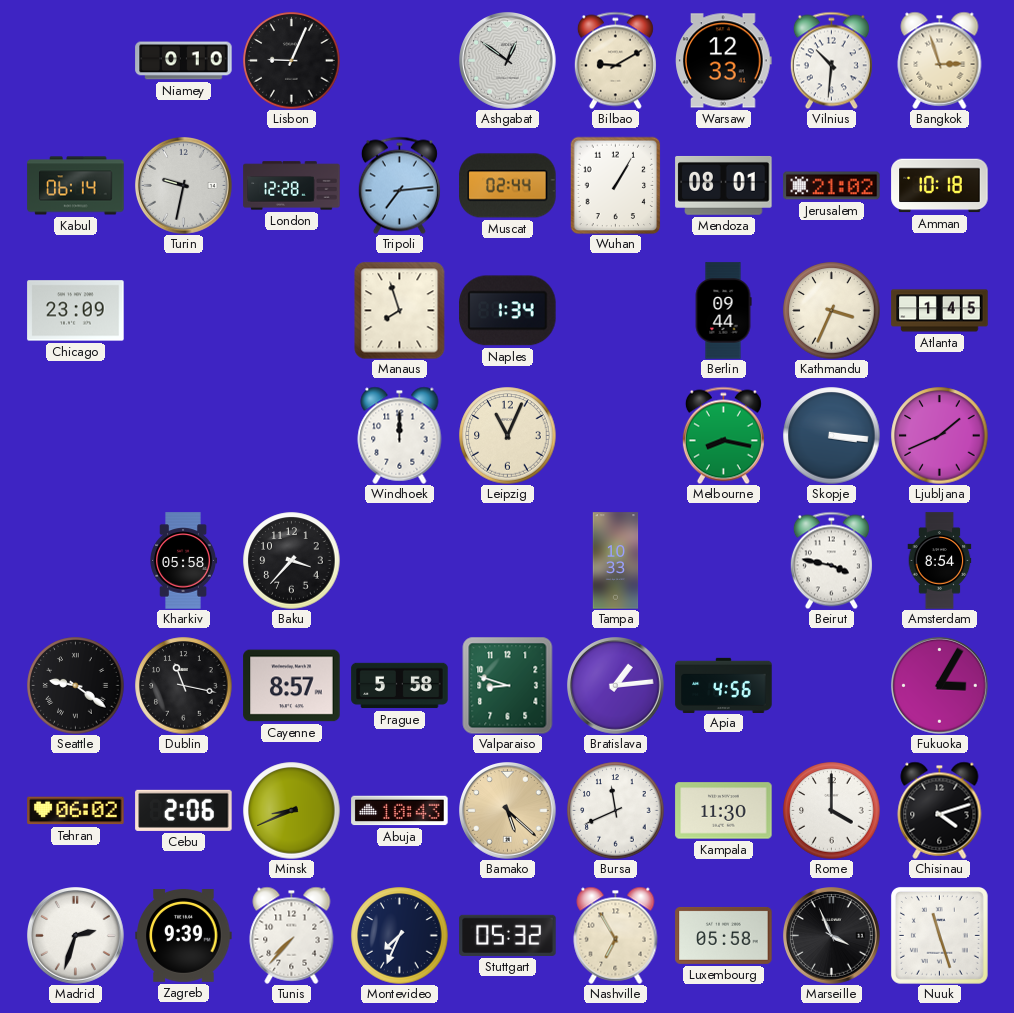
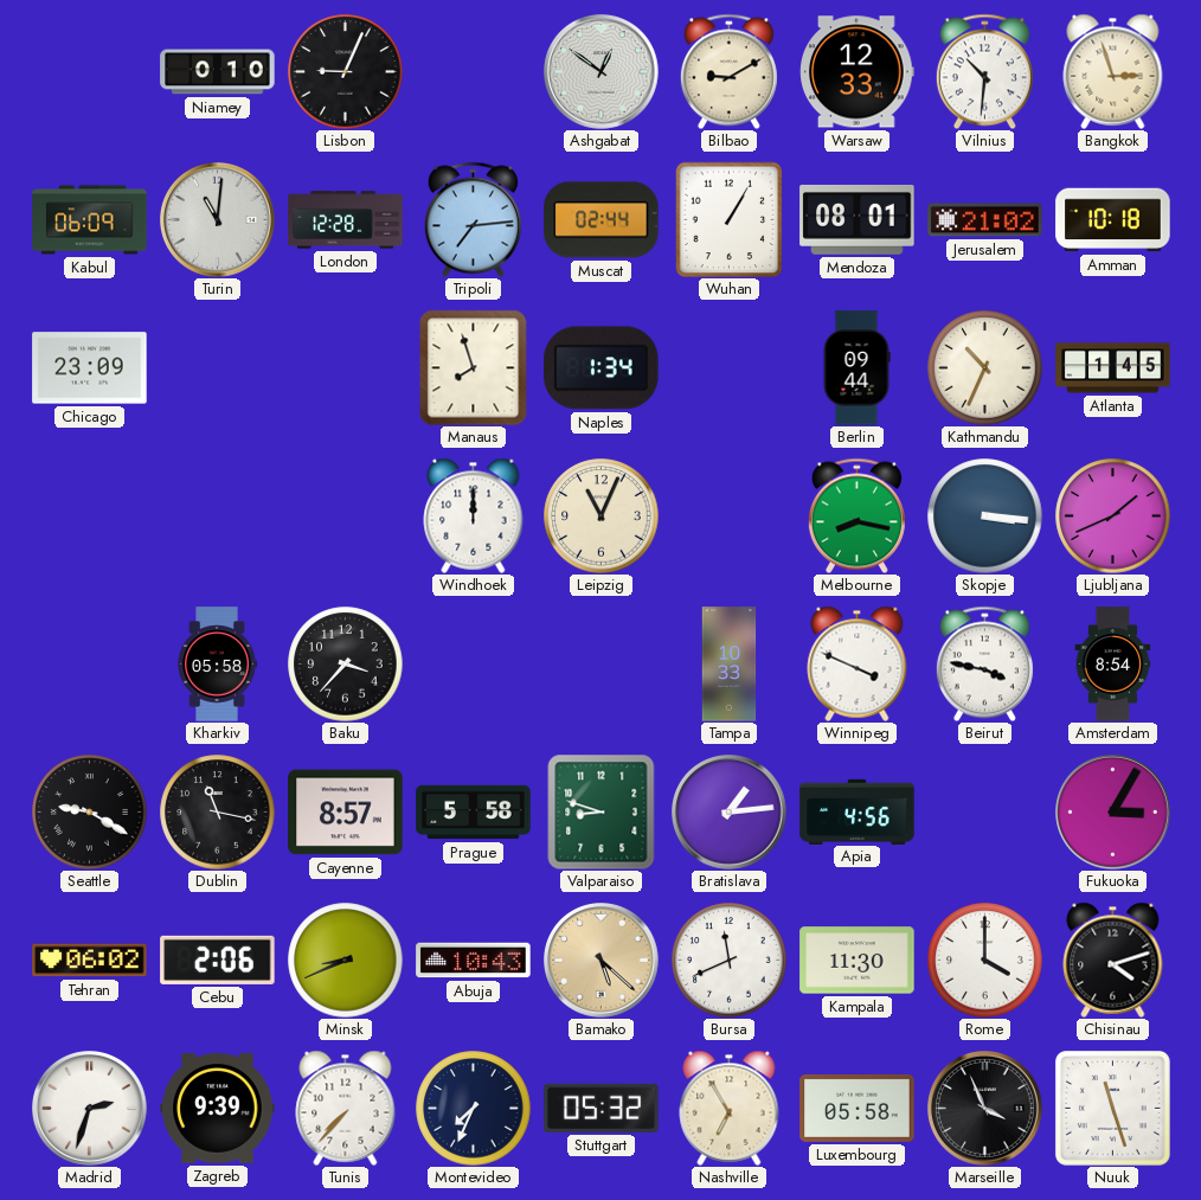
Kabul: 06:14 -> 06:09
Turin: 9:32 -> 11:01
Kathmandu: 3:34 -> 10:34
Winnipeg: none -> 3:49
Seattle: 9:21 -> 9:20
